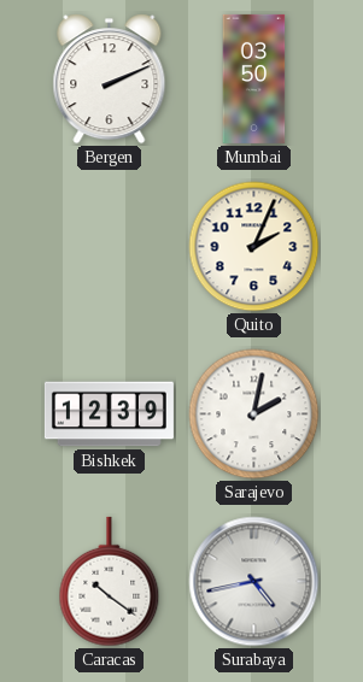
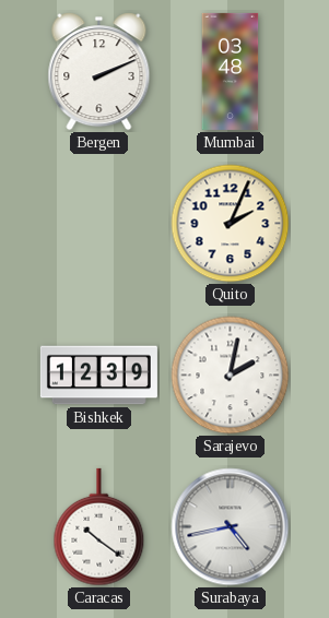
Mumbai: 03:50 -> 03:48
